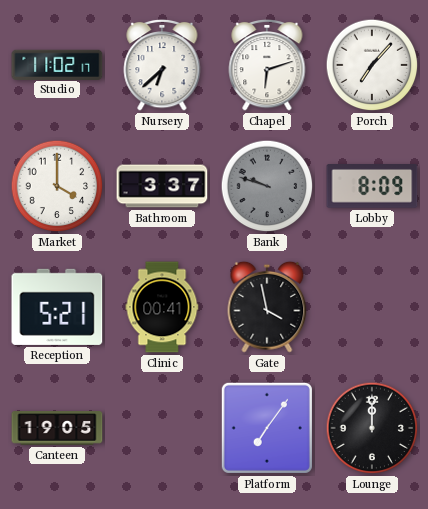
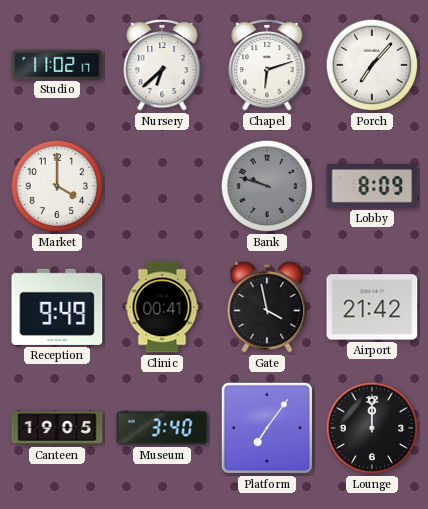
Bathroom: 3:37 -> none
Reception: 5:21 -> 9:49
Airport: none -> 21:42
Museum: none -> 3:40
